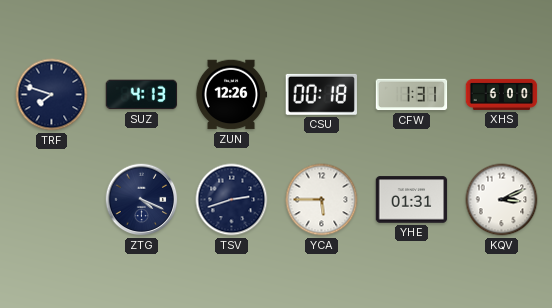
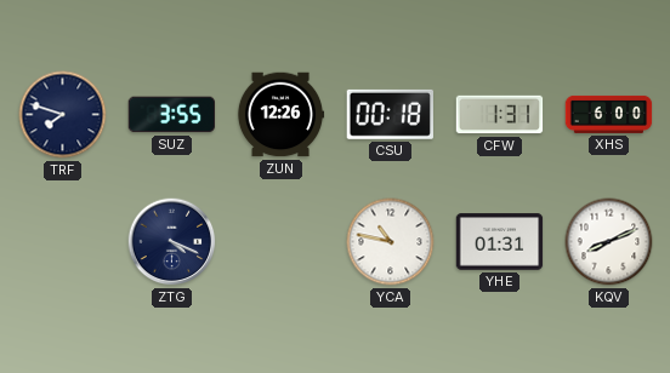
SUZ: 4:13 -> 3:55
TSV: 2:42 -> none
YCA: 5:45 -> 10:47
KQV: 3:11 -> 8:11
